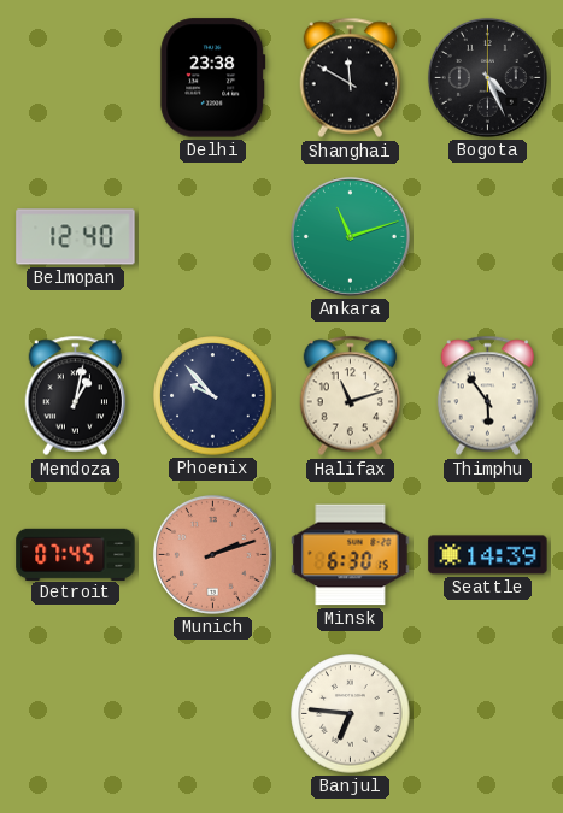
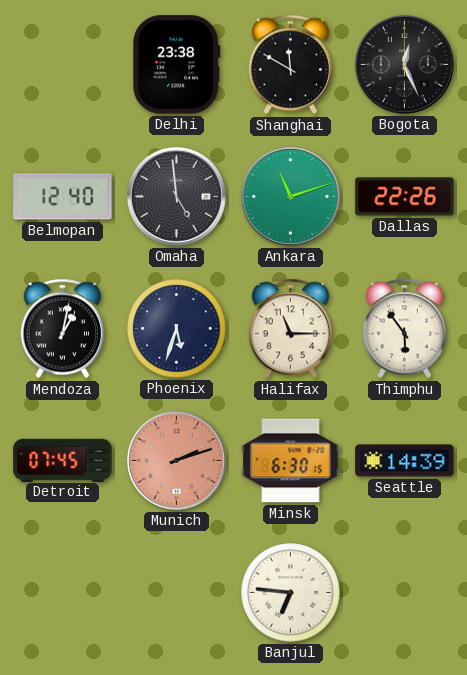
Bogota: 4:26 -> 12:26
Omaha: none -> 4:59
Dallas: none -> 22:26
Phoenix: 9:53 -> 5:33
Halifax: 11:12 -> 11:15
